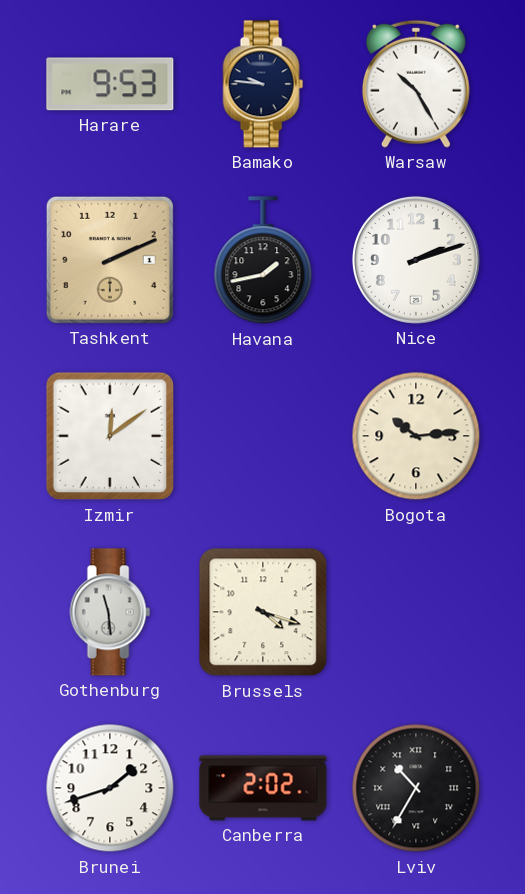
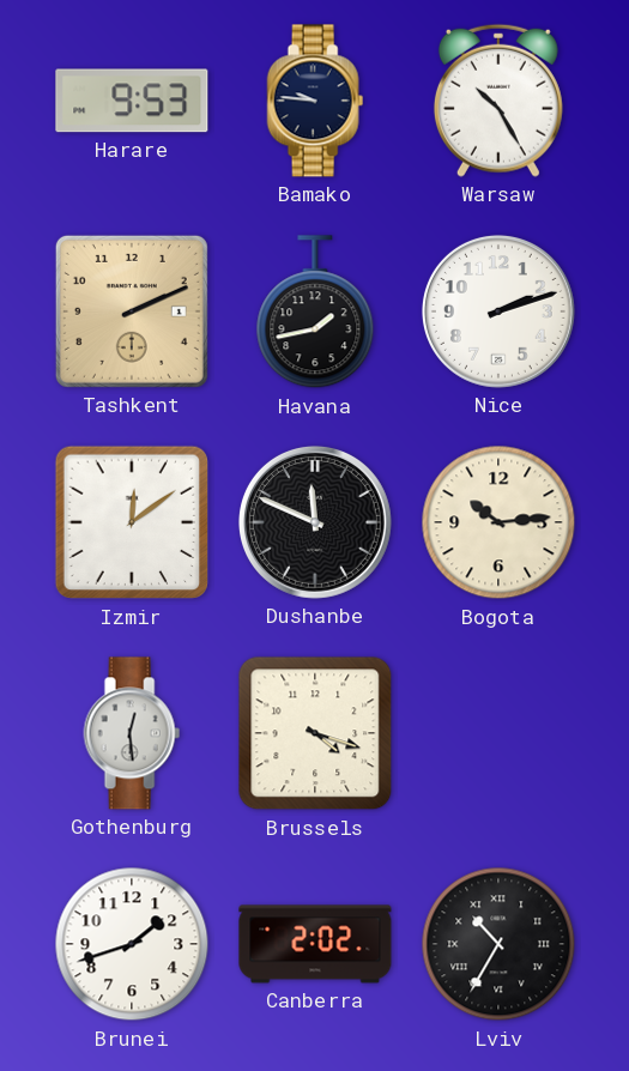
Dushanbe: none -> 11:49
Gothenburg: 11:29 -> 12:29
